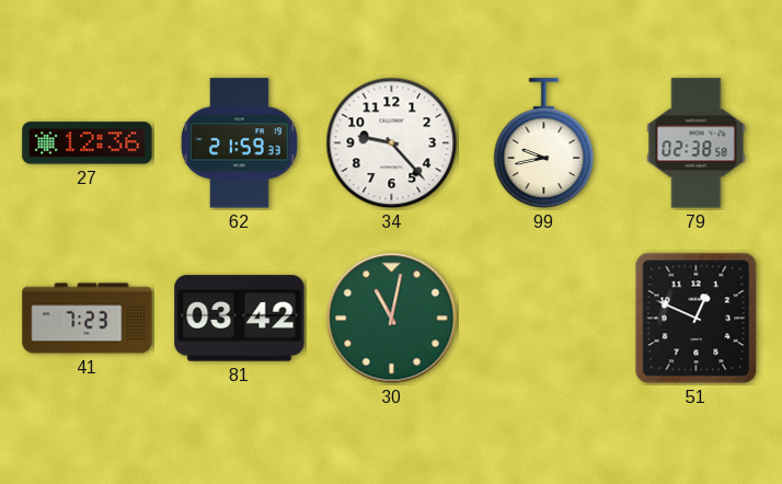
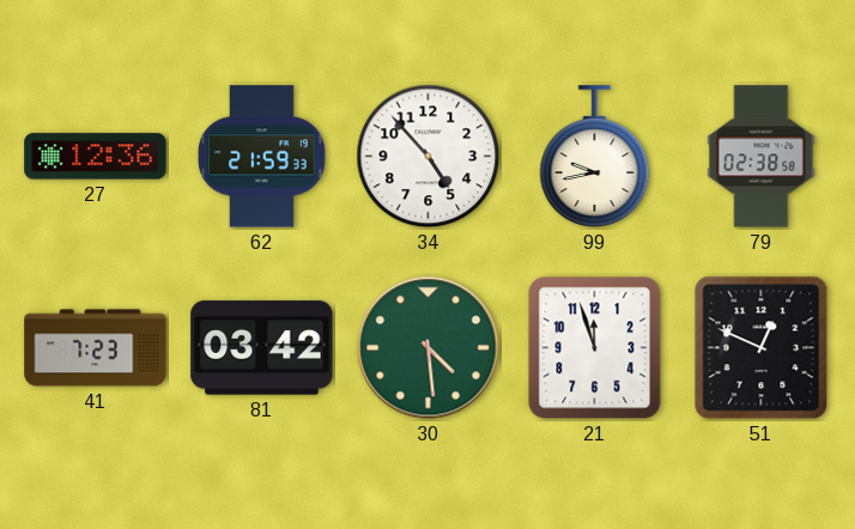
34: 9:23 -> 4:53
30: 11:02 -> 4:29
21: none -> 11:57
